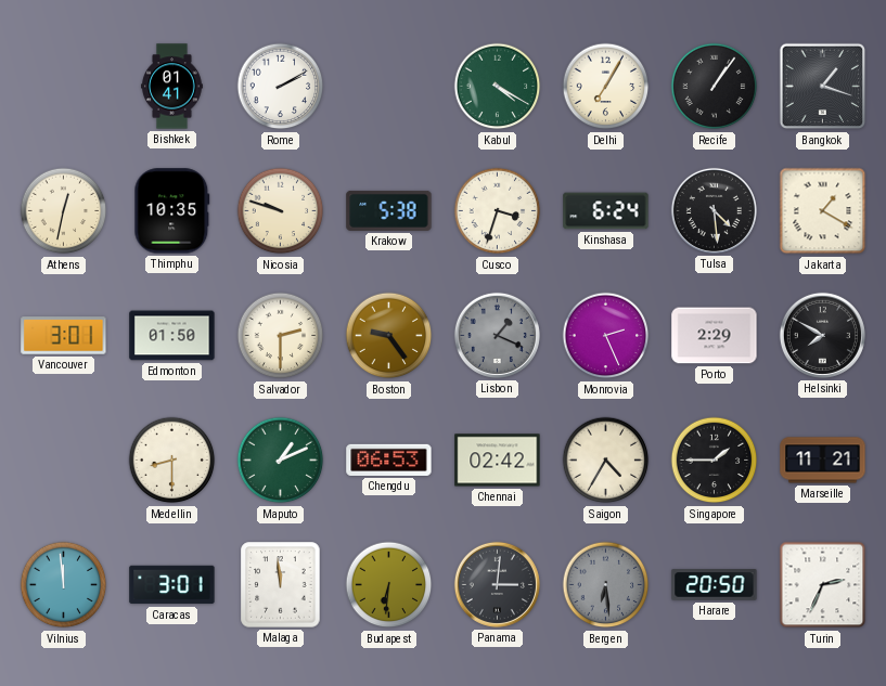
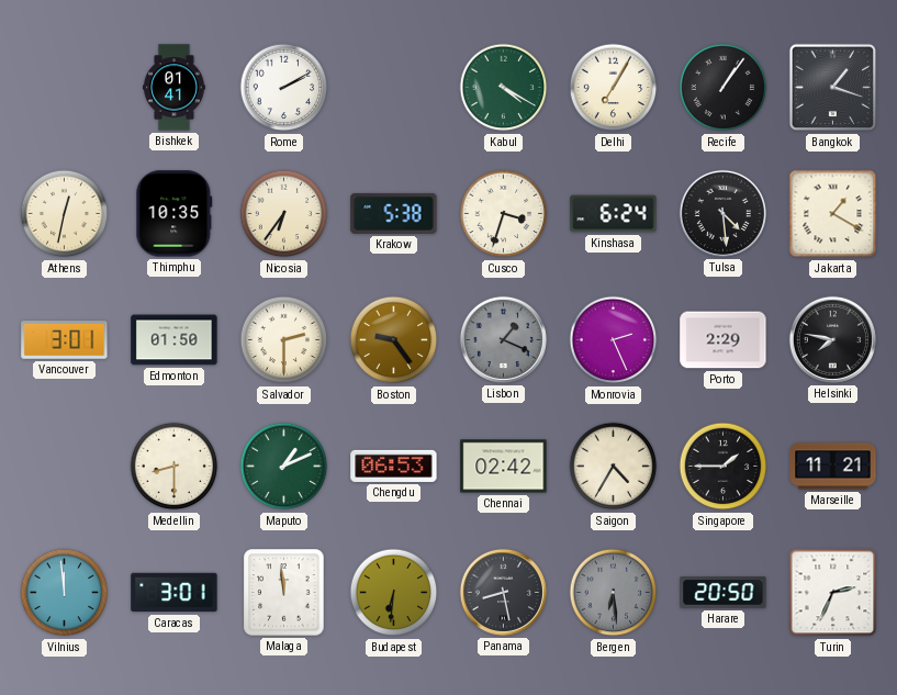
Nicosia: 9:48 -> 6:36
Helsinki: 7:50 -> 7:47
Panama: 3:01 -> 8:28
